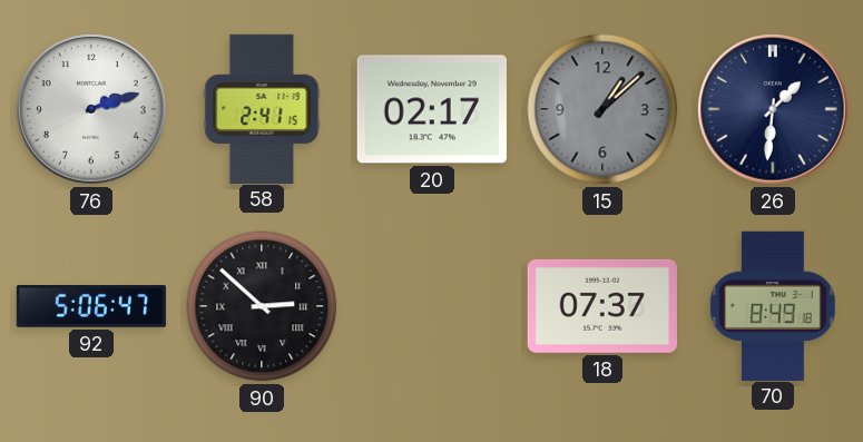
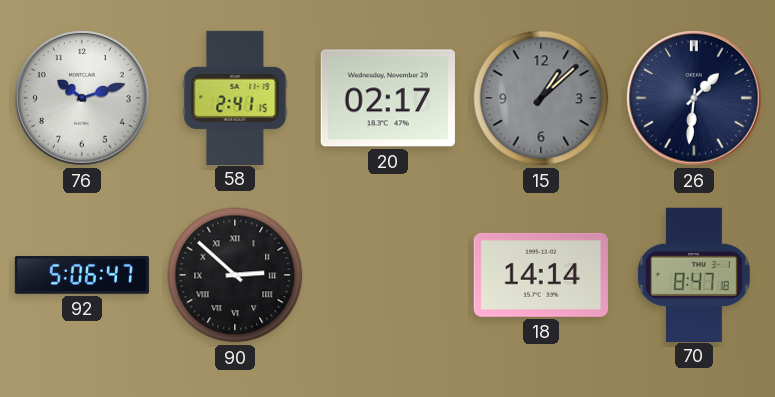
76: 2:12 -> 10:12
18: 07:37 -> 14:14
70: 8:49 -> 8:47
